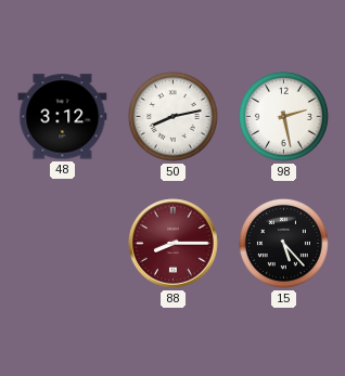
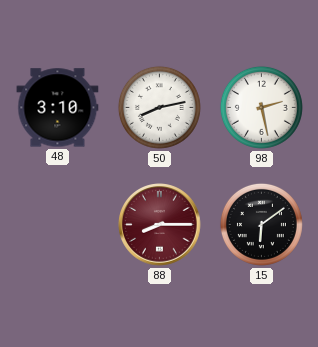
48: 3:12 -> 3:10
15: 5:23 -> 6:09
